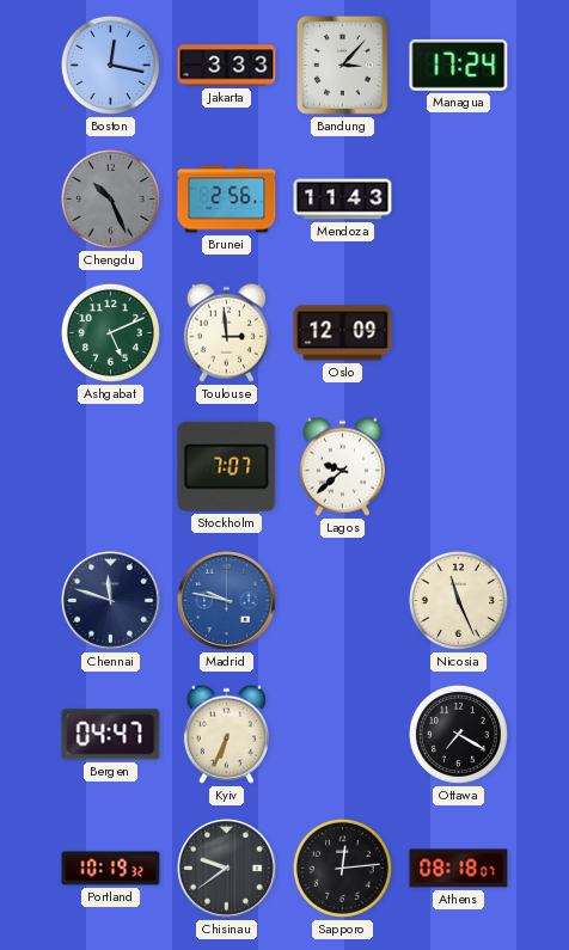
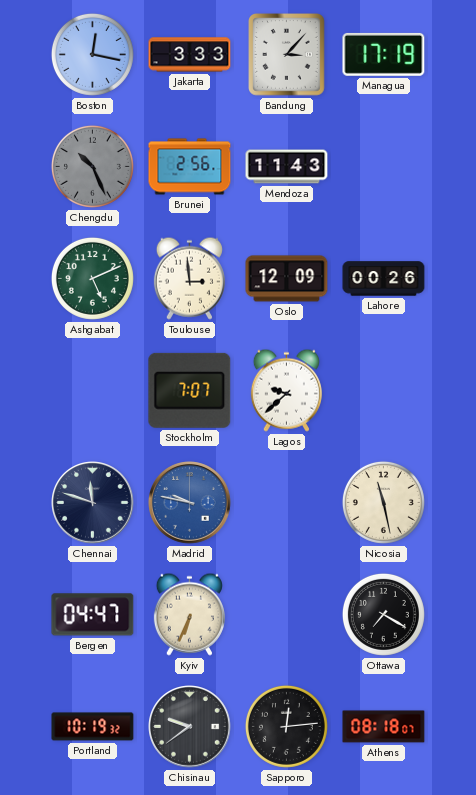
Managua: 17:24 -> 17:19
Lahore: none -> 00:26
Nicosia: 11:26 -> 11:28
